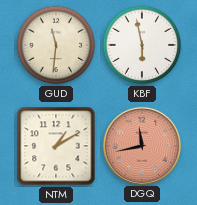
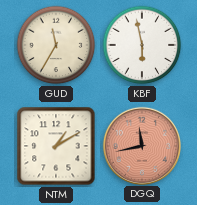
GUD: 11:31 -> 11:35
